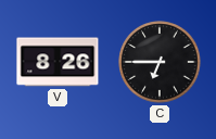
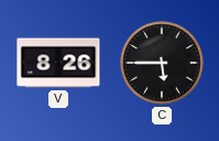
C: 6:45 -> 5:45
